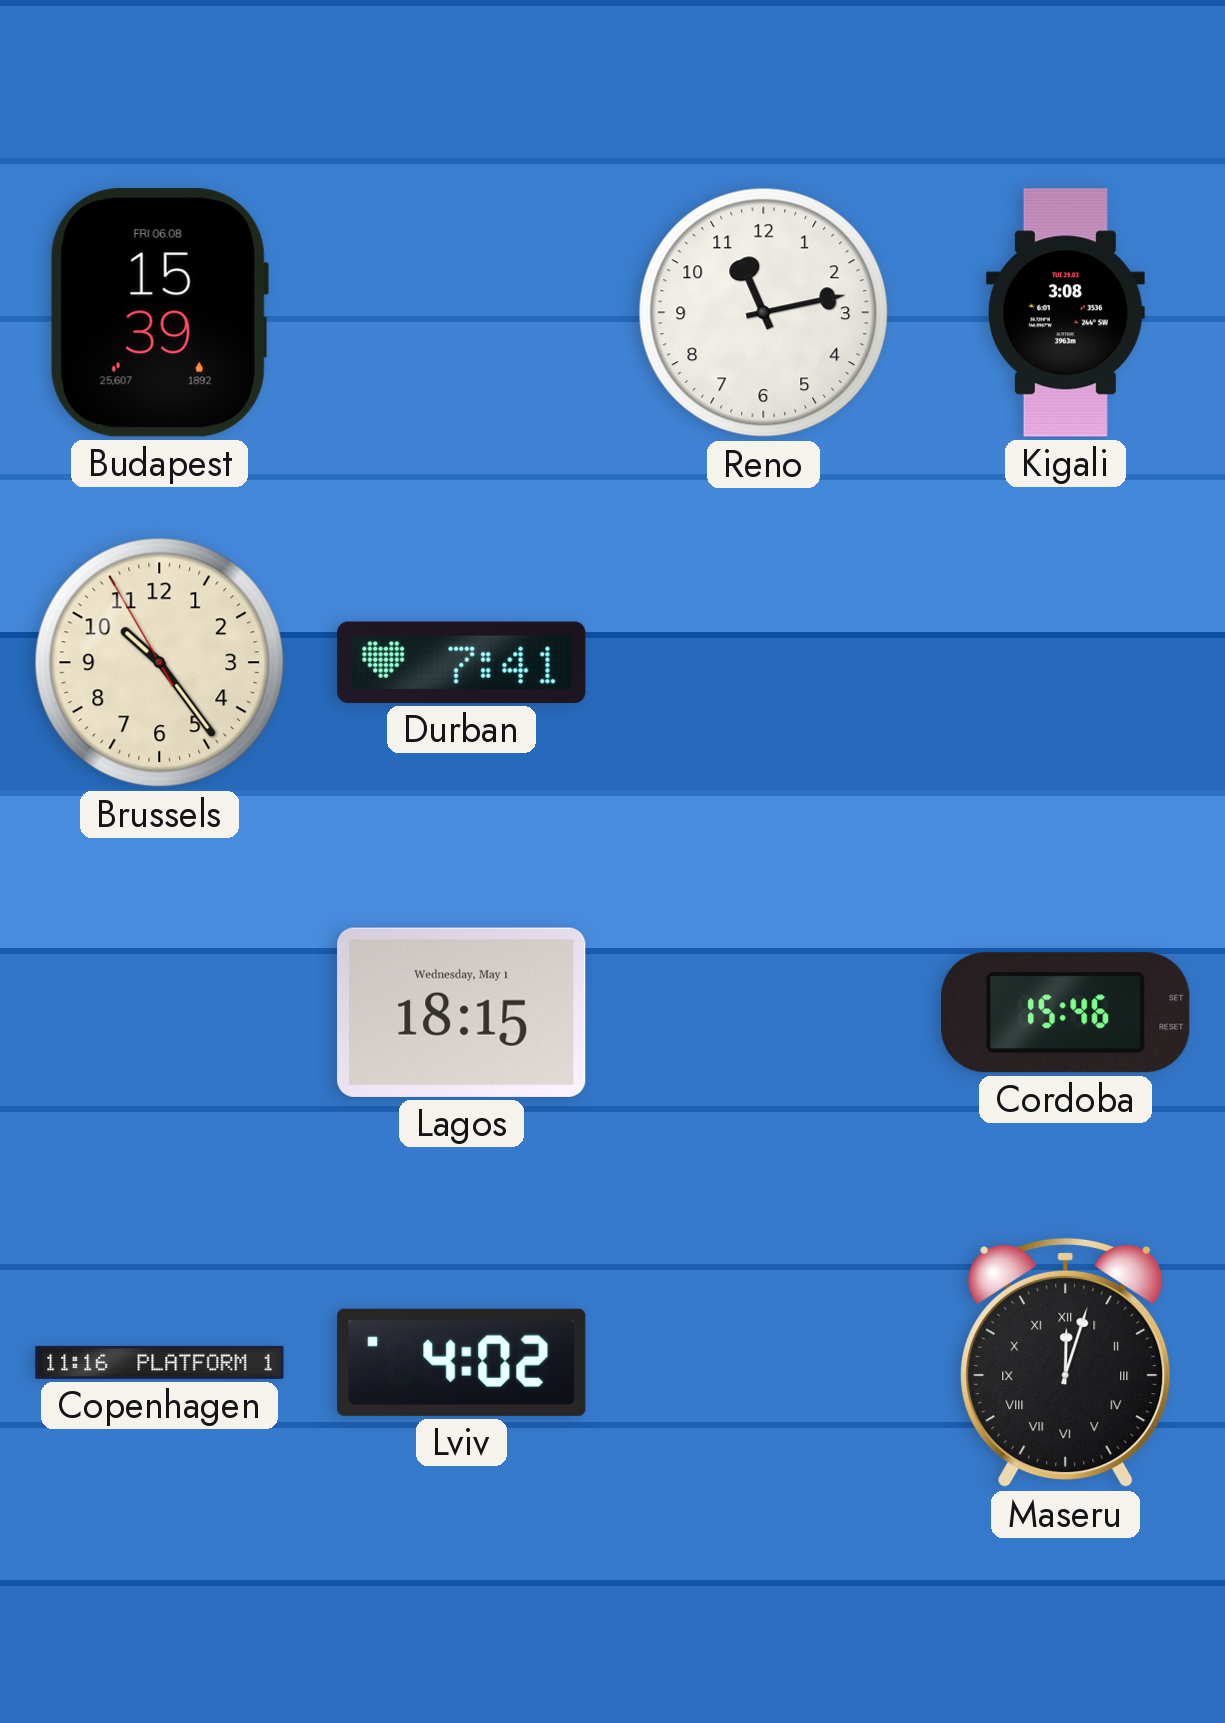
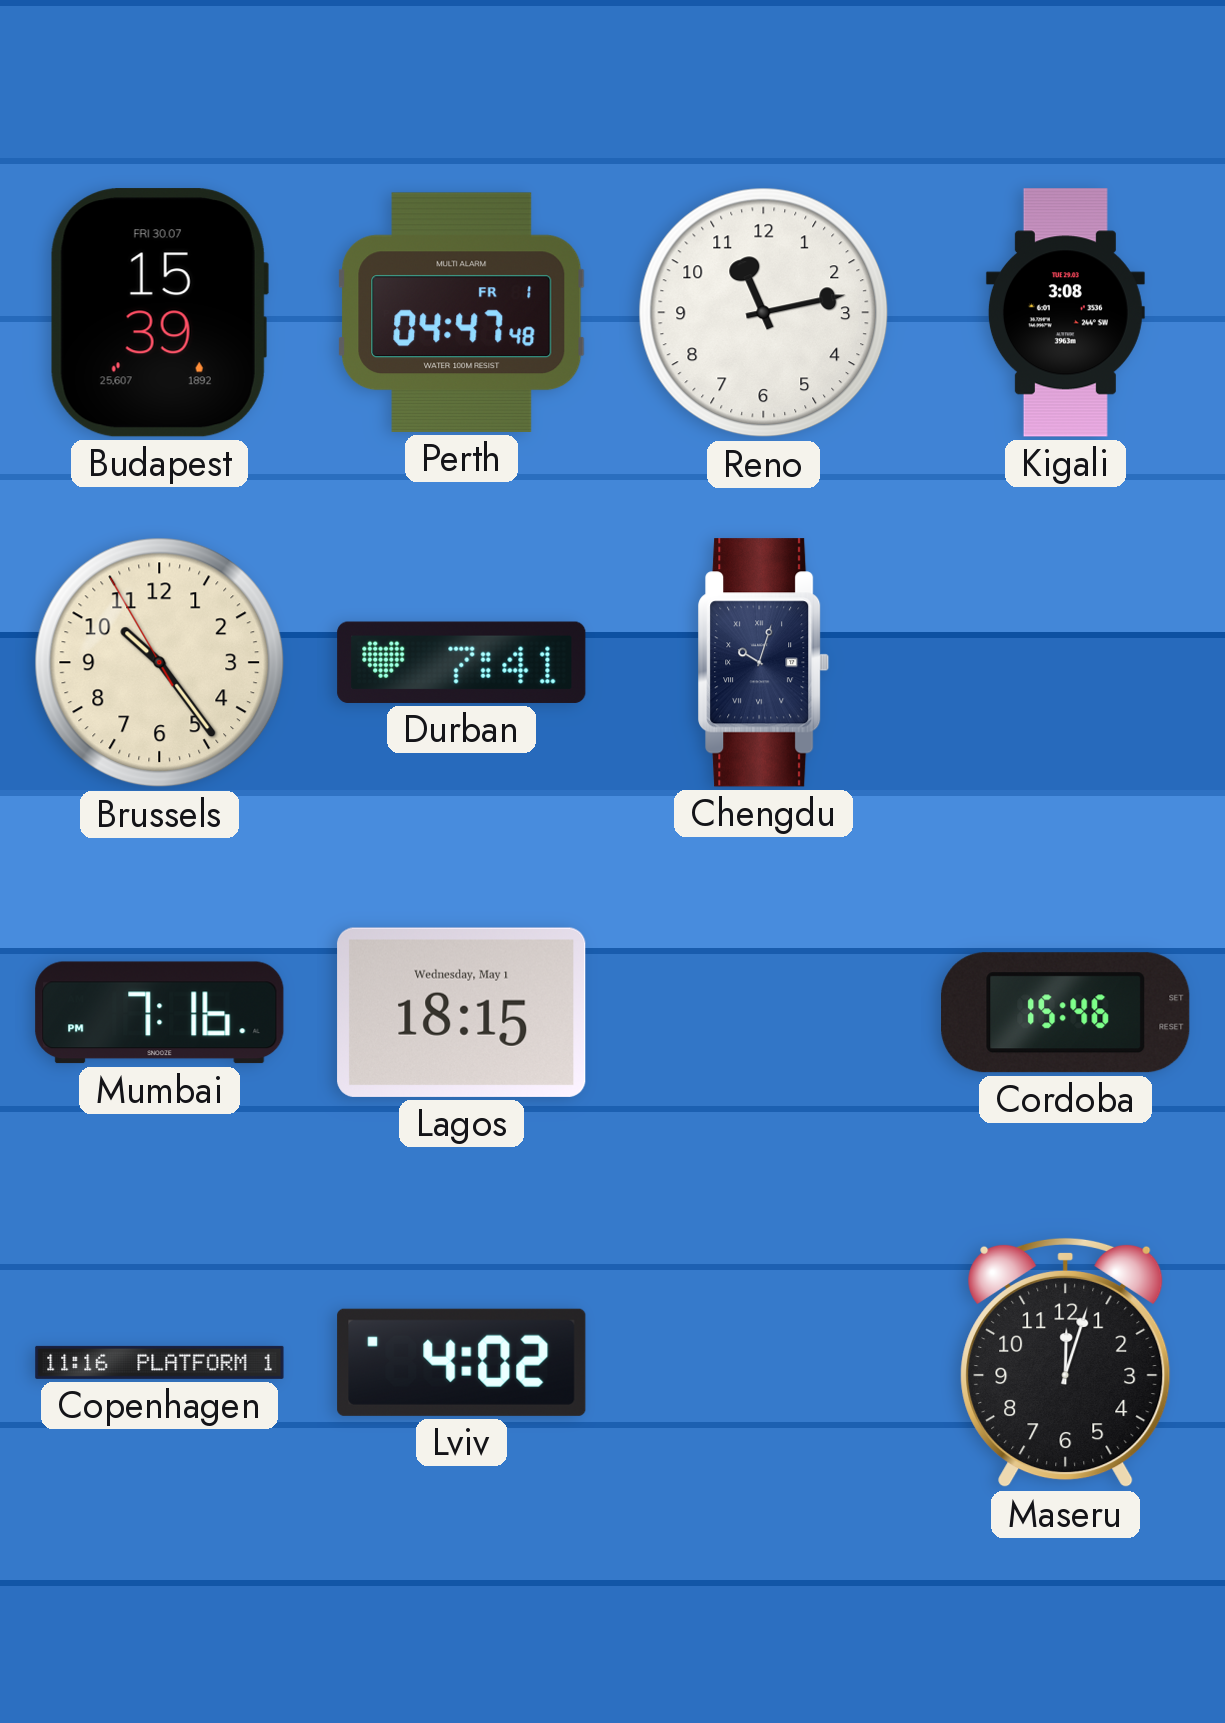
Budapest date: FRI 06.08 -> FRI 30.07
Perth: none -> 04:47
Chengdu: none -> 10:03
Mumbai: none -> 7:16
Maseru numerals: Roman -> Arabic
